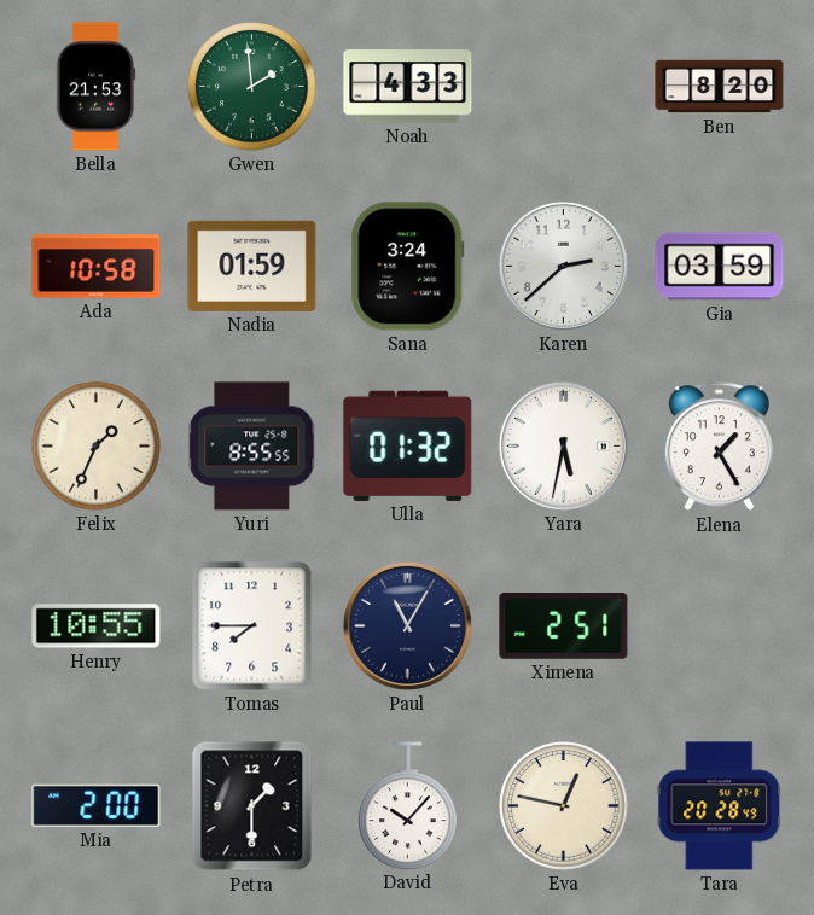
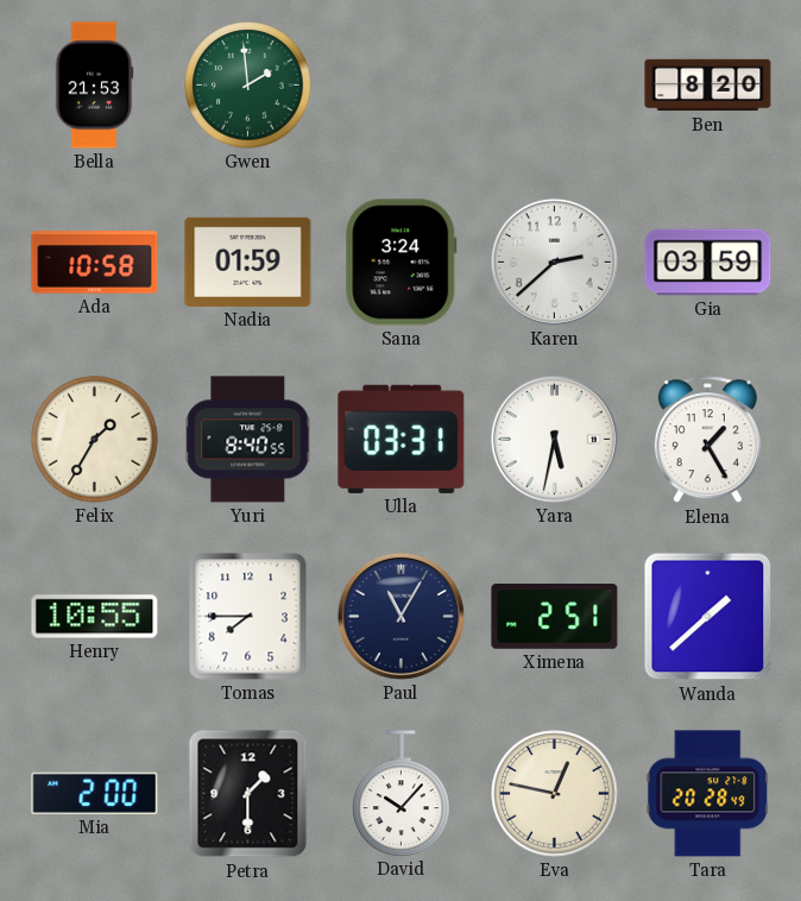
Noah: 4:33 -> none
Felix: 1:34 -> 1:35
Yuri: 8:55 -> 8:40
Ulla: 01:32 -> 03:31
Wanda: none -> 1:38
